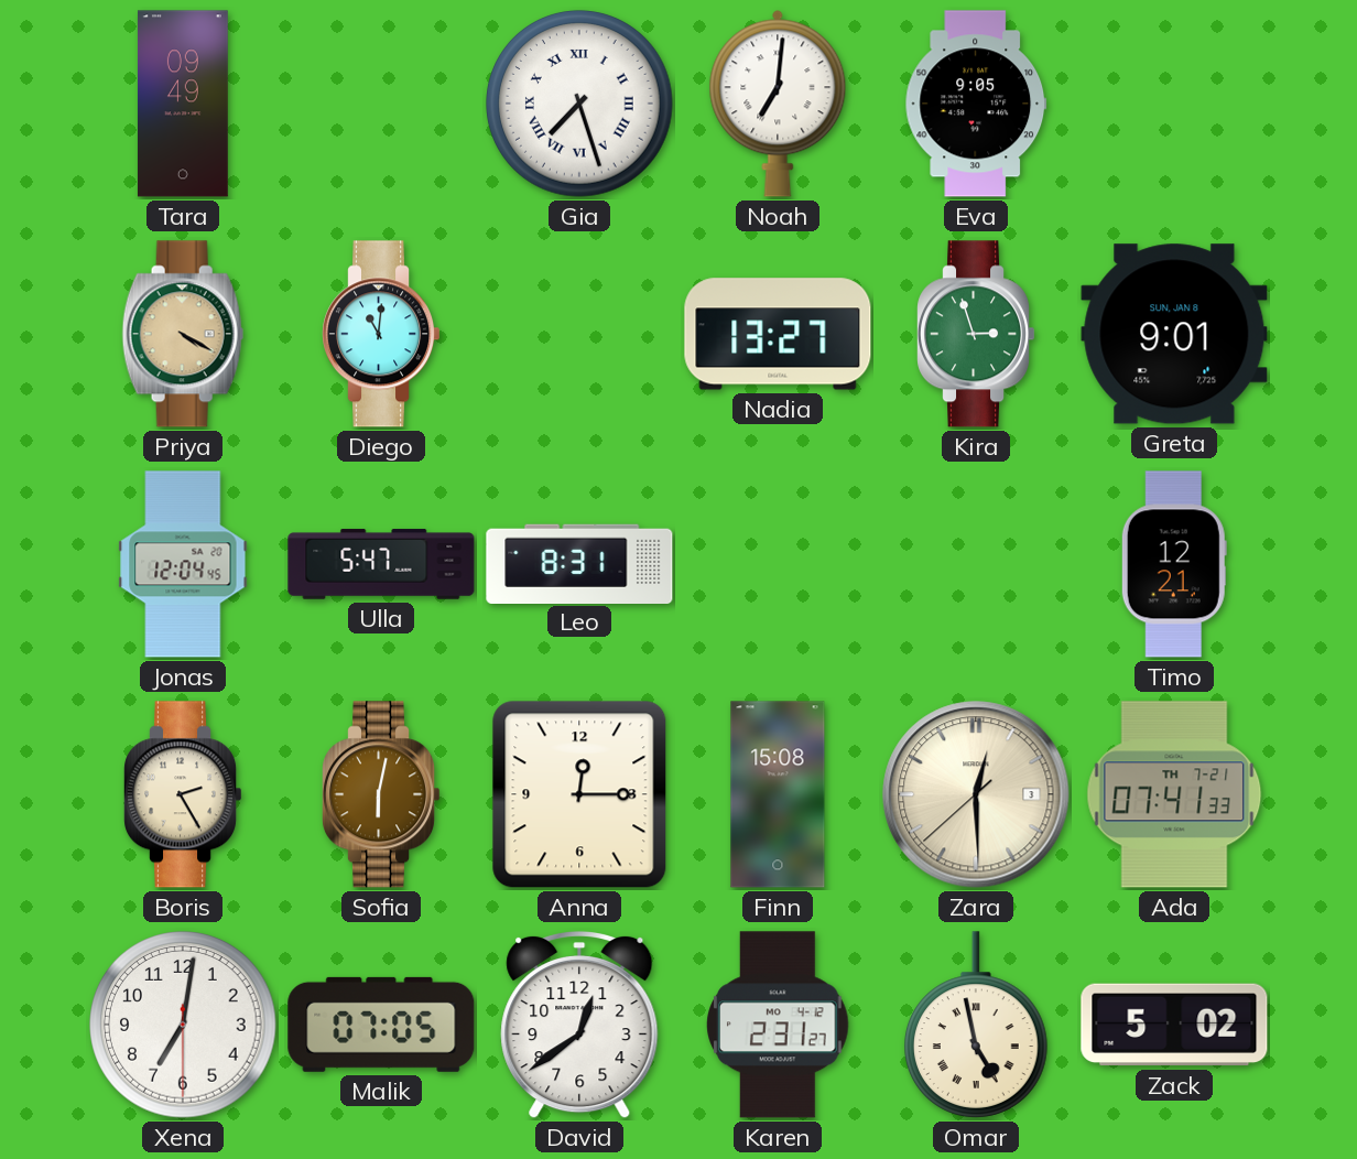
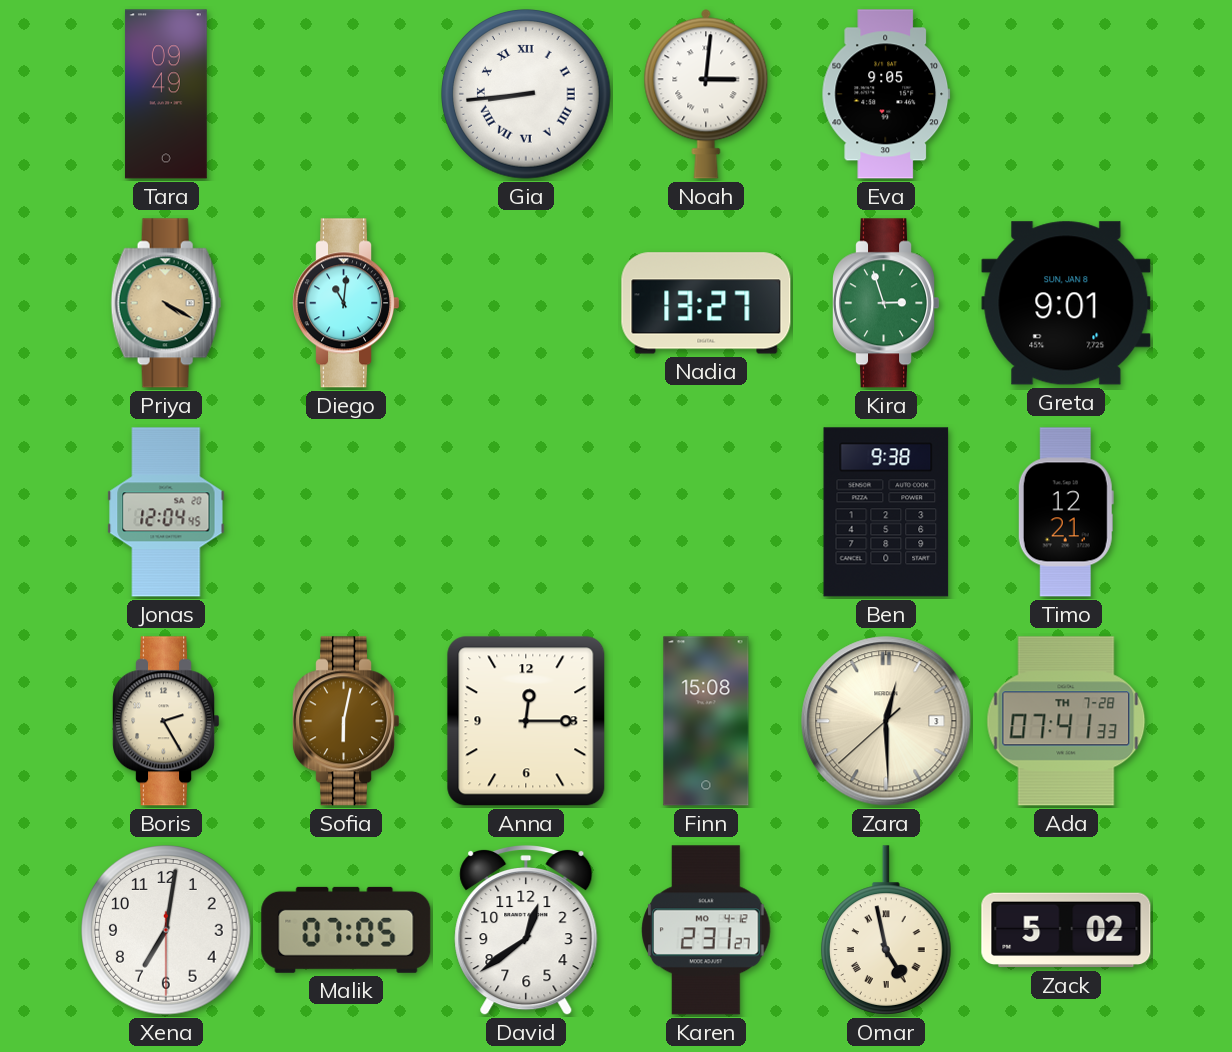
Gia: 7:27 -> 8:44
Noah: 7:01 -> 3:01
Ulla: 5:47 -> none
Leo: 8:31 -> none
Ben: none -> 9:38
Ada date: TH 7-21 -> TH 7-28
